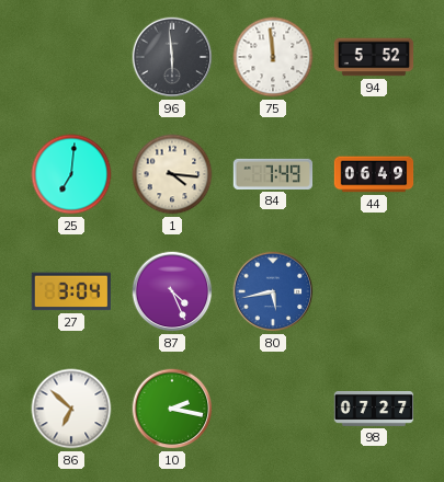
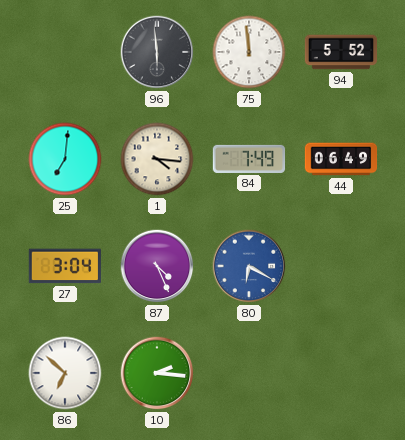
80: 5:43 -> 6:20
10: 2:17 -> 2:16
98: 07:27 -> none
